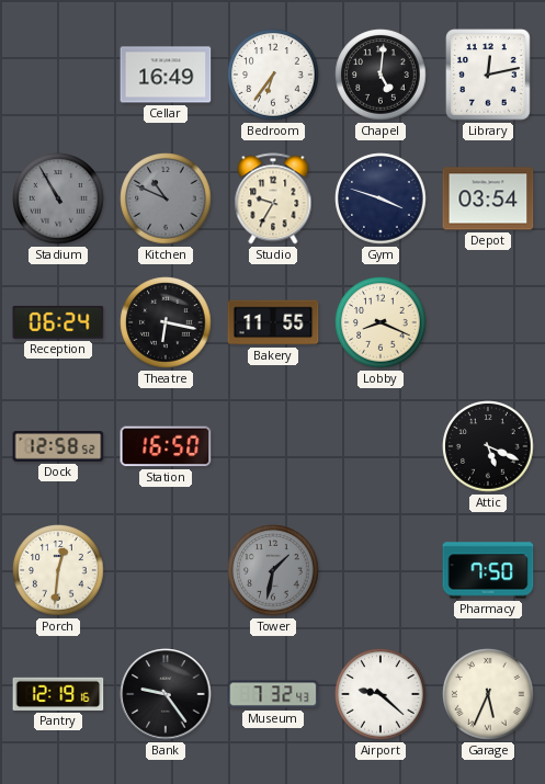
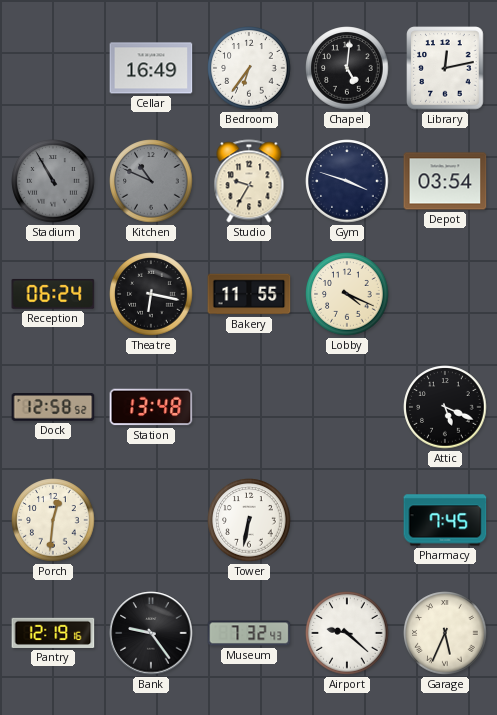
Lobby: 8:19 -> 4:19
Station: 16:50 -> 13:48
Tower: 1:32 -> 6:32
Tower dial: grey -> white
Pharmacy: 7:50 -> 7:45
